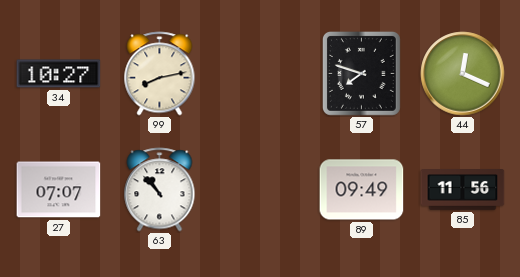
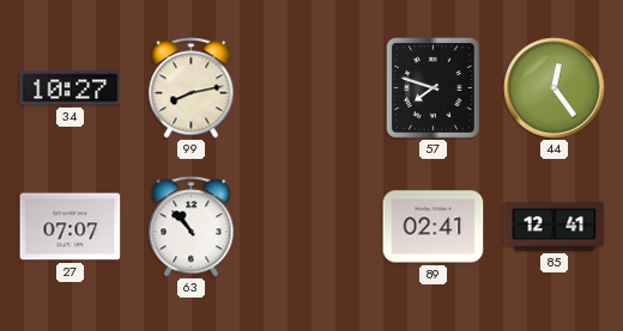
44: 12:19 -> 12:24
89: 09:49 -> 02:41
85: 11:56 -> 12:41
